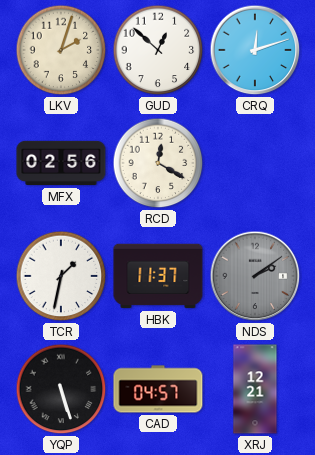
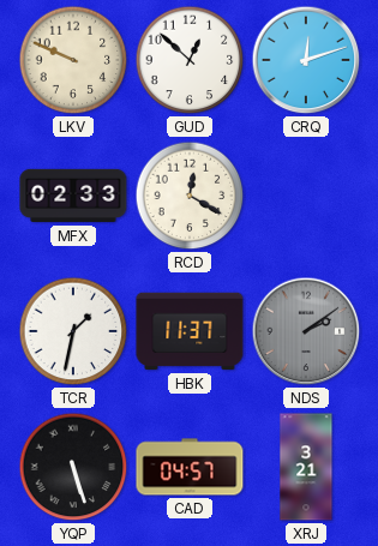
LKV: 2:03 -> 9:49
MFX: 02:56 -> 02:33
XRJ: 12:21 -> 3:21
